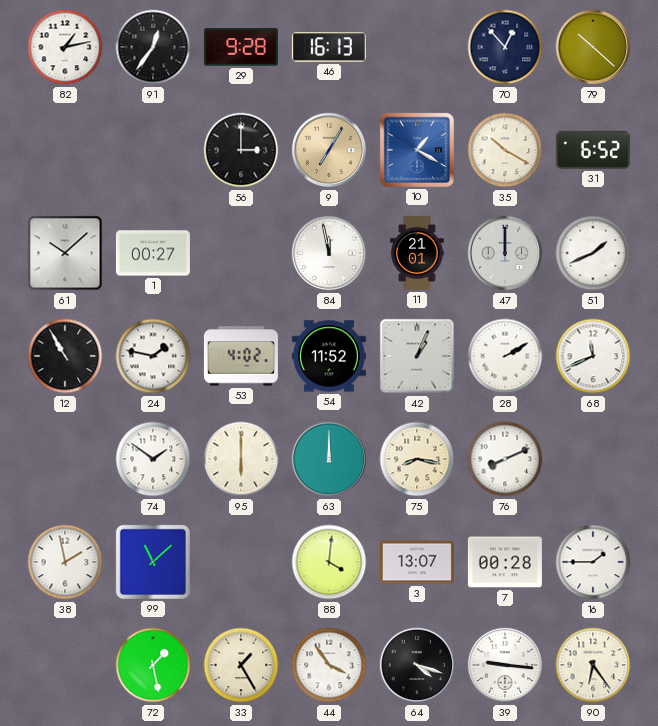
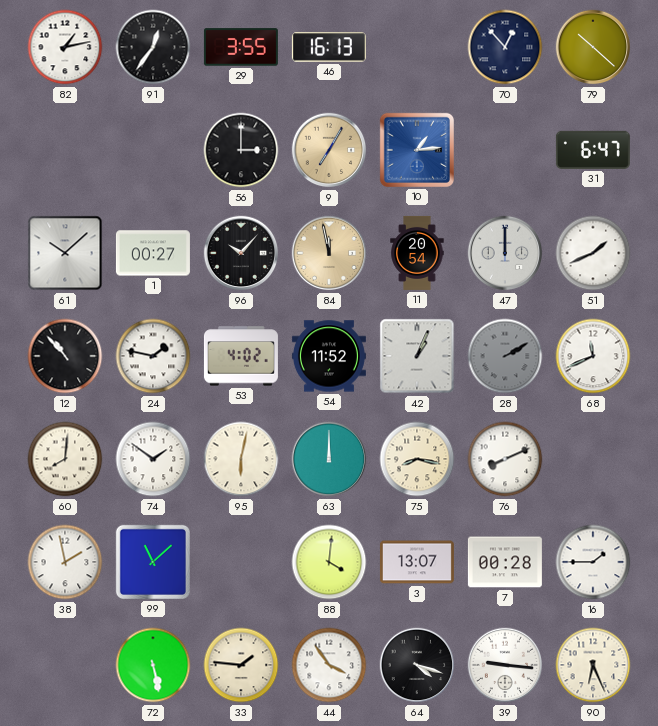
29: 9:28 -> 3:55
10: 1:20 -> 1:14
35: 10:20 -> none
31: 6:52 -> 6:47
96: none -> 10:07
84 dial: white -> champagne
11: 21:01 -> 20:54
12: 10:55 -> 10:53
28 dial: white -> grey
60: none -> 8:01
95: 6:00 -> 6:02
72: 1:28 -> 5:28
33: 1:25 -> 1:46
90: 6:24 -> 6:26
